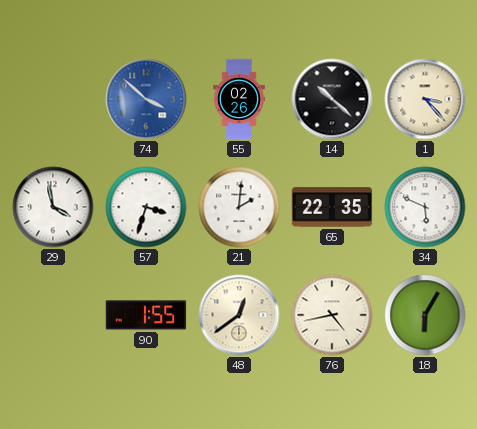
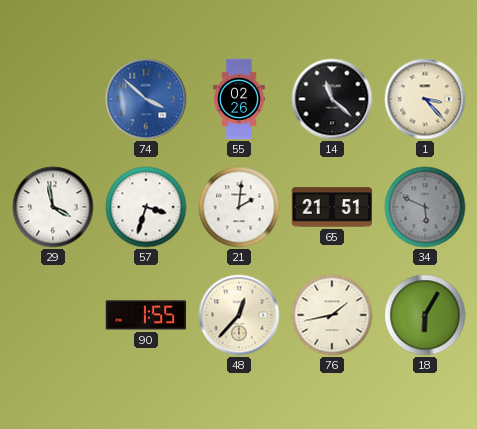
14: 10:22 -> 11:22
65: 22:35 -> 21:51
34 dial: white -> grey
48: 12:39 -> 12:37
76: 4:43 -> 1:43
